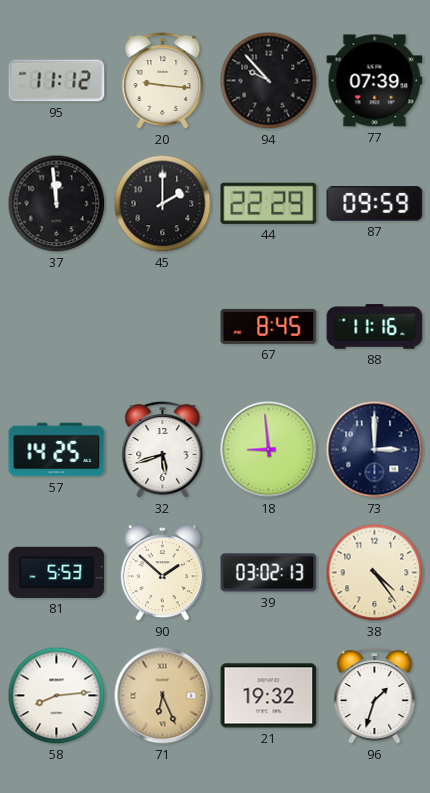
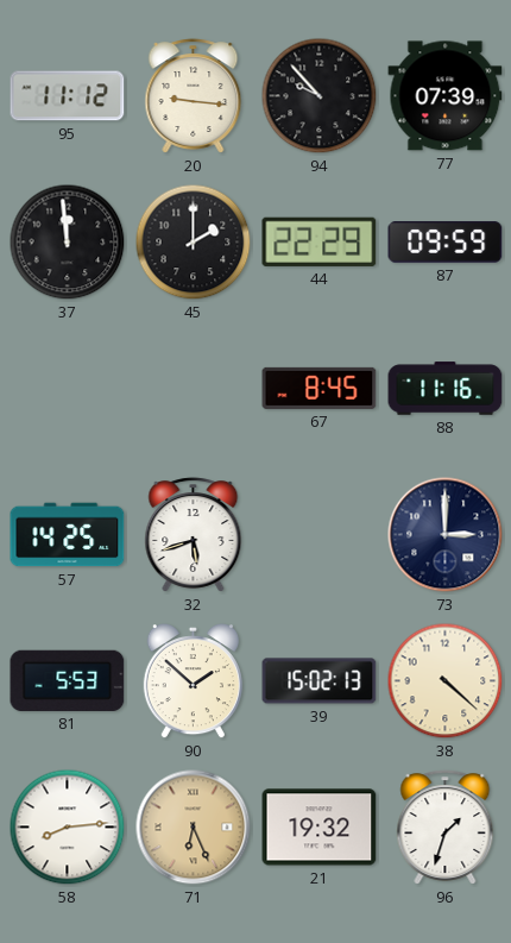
18: 8:59 -> none
39: 03:02 -> 15:02
38: 4:24 -> 4:22
